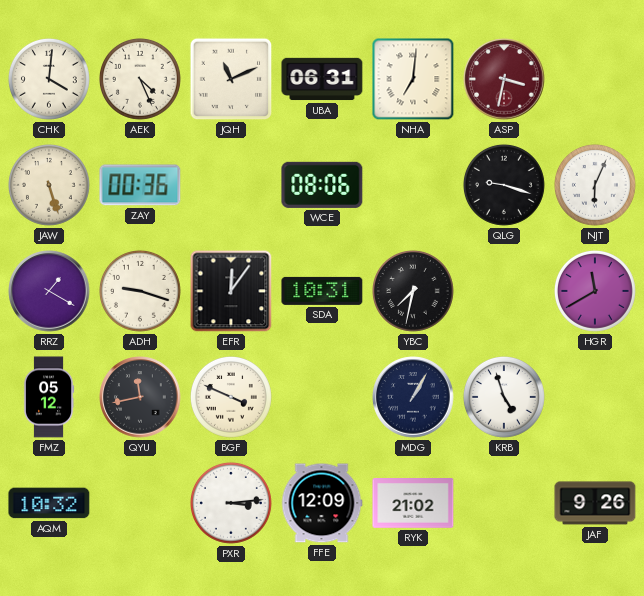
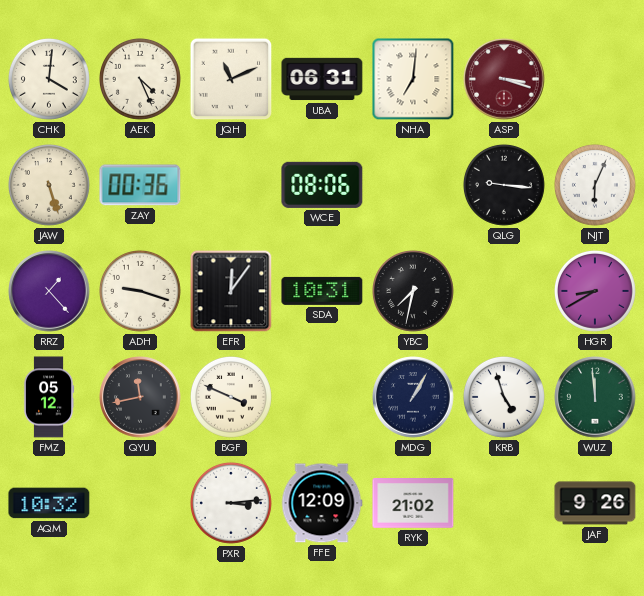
ASP: 3:32 -> 3:18
QLG: 9:18 -> 9:16
RRZ: 1:20 -> 1:23
HGR: 11:40 -> 8:40
WUZ: none -> 11:59
